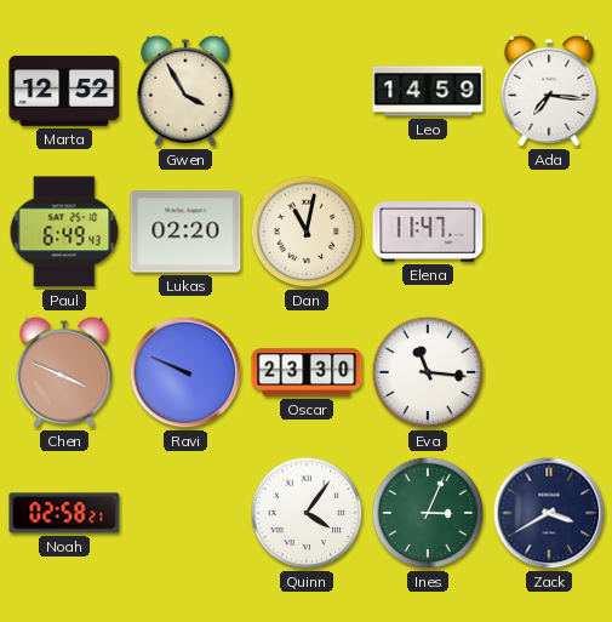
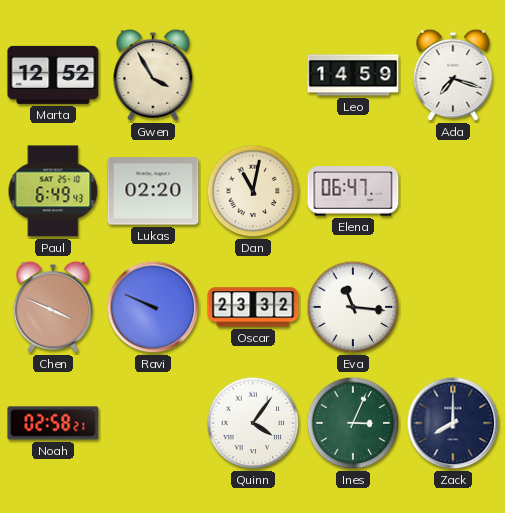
Ada: 7:16 -> 7:18
Elena: 11:47 -> 06:47
Oscar: 23:30 -> 23:32
Zack: 3:40 -> 8:00
